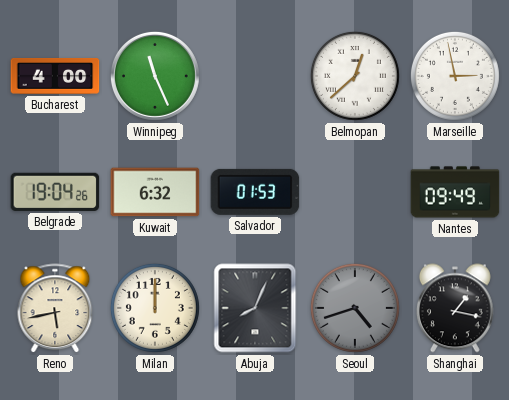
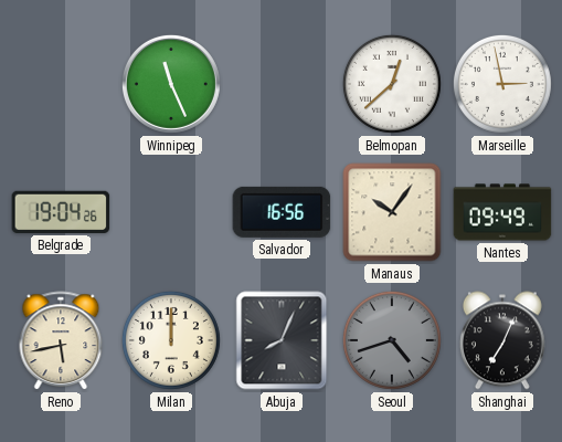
Bucharest: 4:00 -> none
Kuwait: 6:32 -> none
Salvador: 01:53 -> 16:56
Manaus: none -> 10:06
Shanghai: 1:17 -> 7:04
